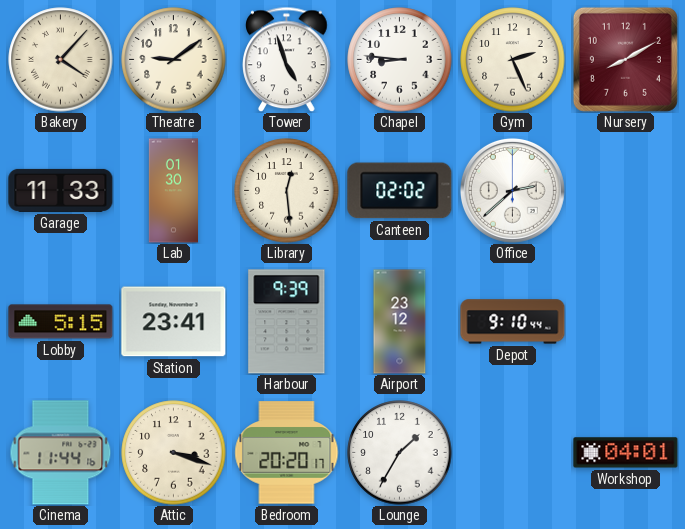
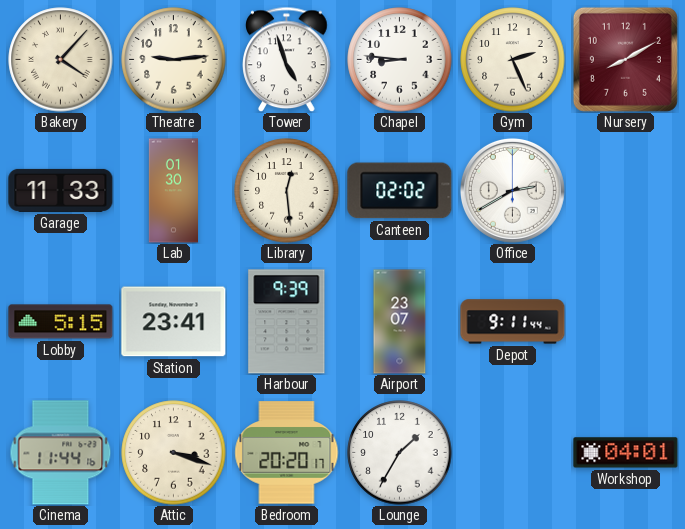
Theatre: 9:09 -> 9:14
Office: 2:38 -> 2:40
Airport: 23:12 -> 23:07
Depot: 9:10 -> 9:11
